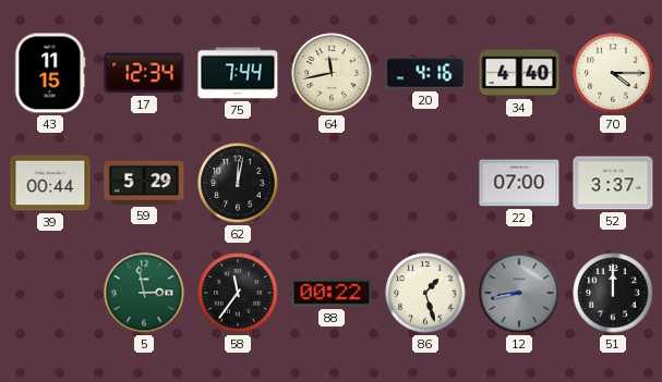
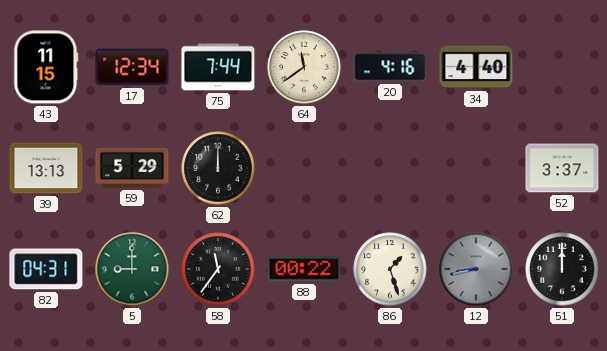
64: 11:43 -> 11:39
70: 4:15 -> none
39: 00:44 -> 13:13
62: 12:02 -> 12:00
22: 07:00 -> none
82: none -> 04:31
5: 2:58 -> 9:00
